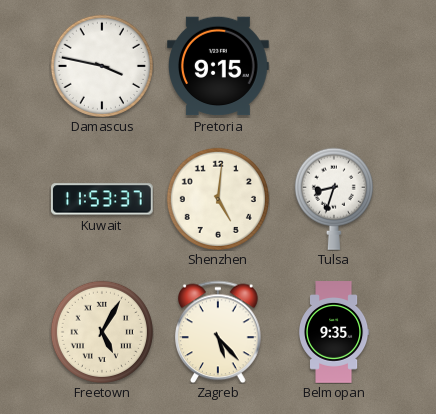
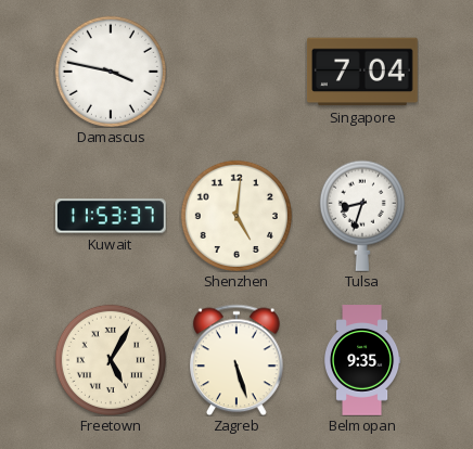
Pretoria: 9:15 -> none
Singapore: none -> 7:04
Zagreb: 5:23 -> 5:27
